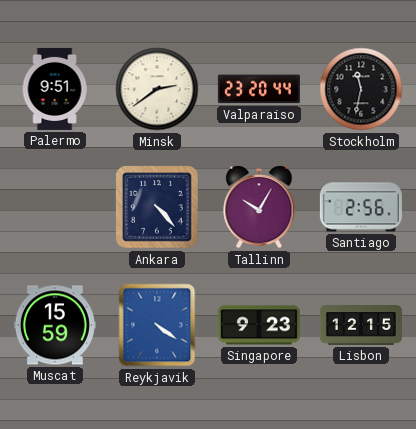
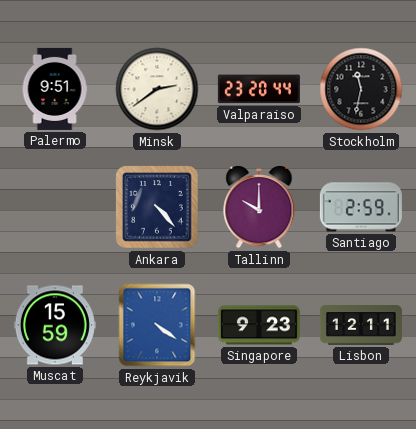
Tallinn: 10:05 -> 10:00
Santiago: 2:56 -> 2:59
Lisbon: 12:15 -> 12:11
